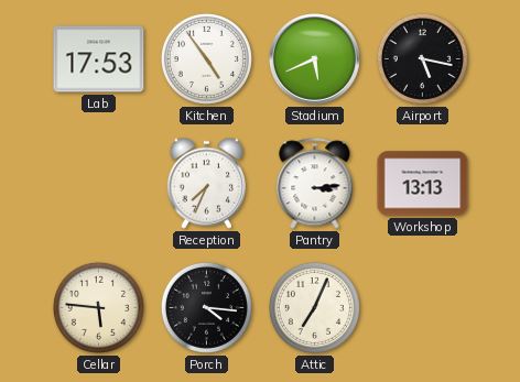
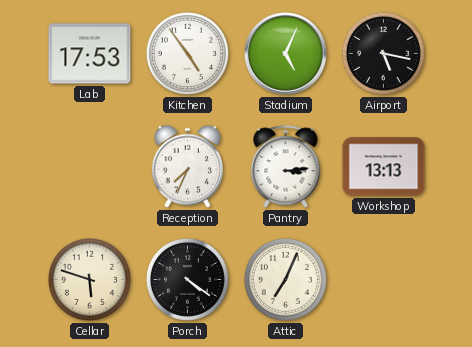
Stadium: 5:41 -> 5:04
Cellar: 5:46 -> 5:48
Porch: 4:16 -> 4:21
